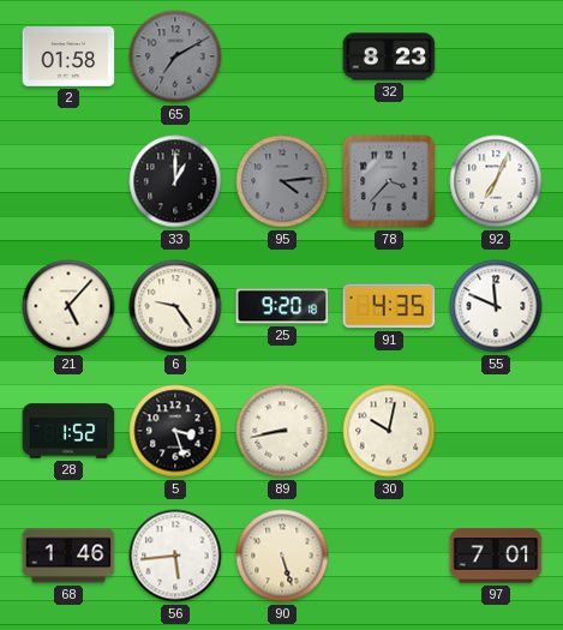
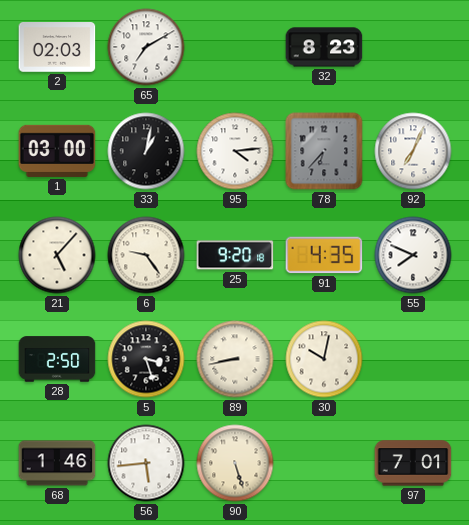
2: 01:58 -> 02:03
65 dial: grey -> white
1: none -> 03:00
33: 1:00 -> 1:02
95 dial: grey -> white
78: 3:37 -> 6:37
55: 11:49 -> 7:49
28: 1:52 -> 2:50
